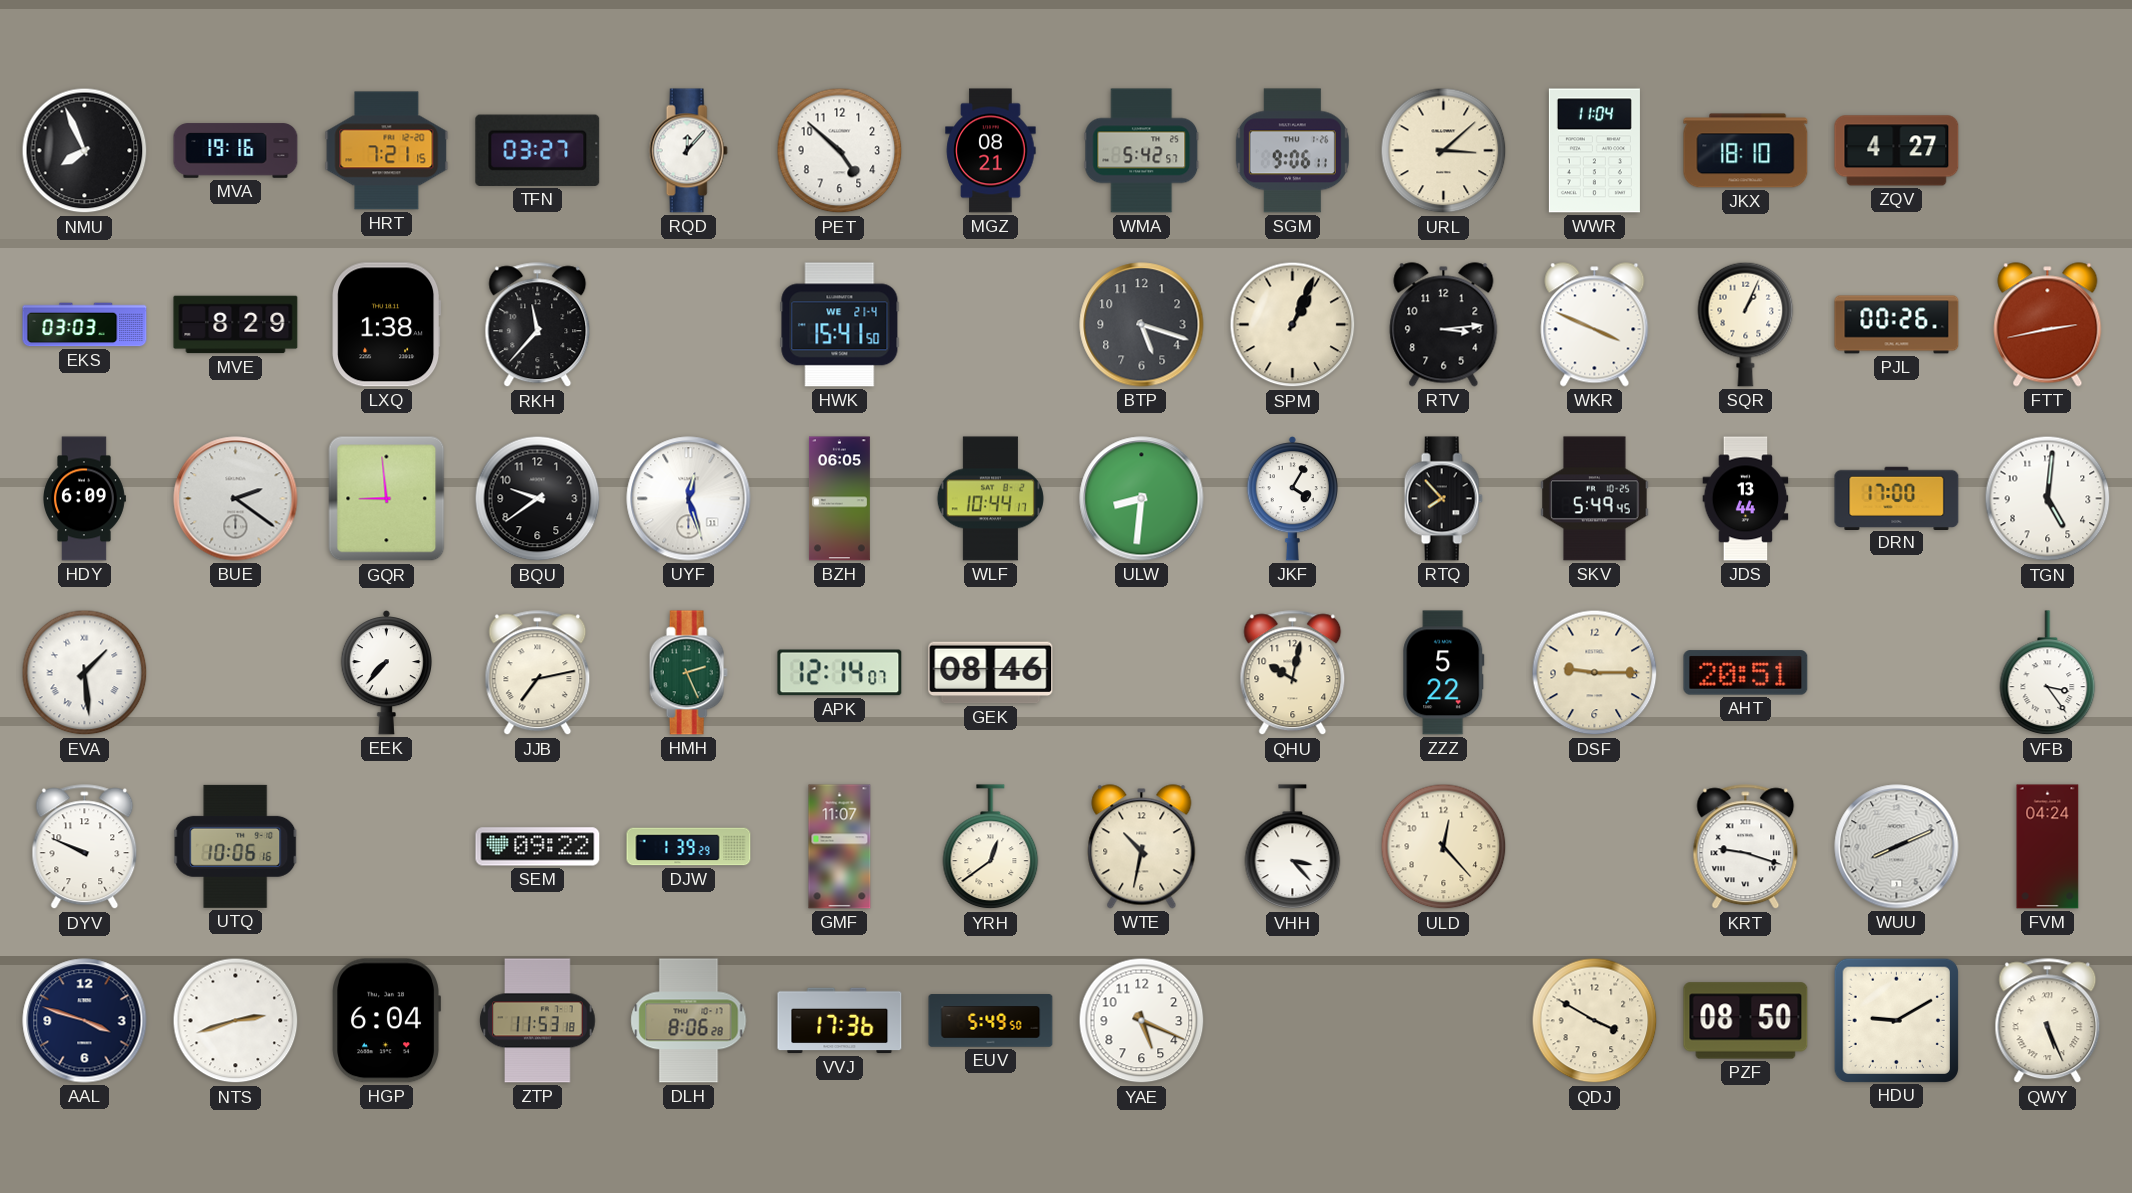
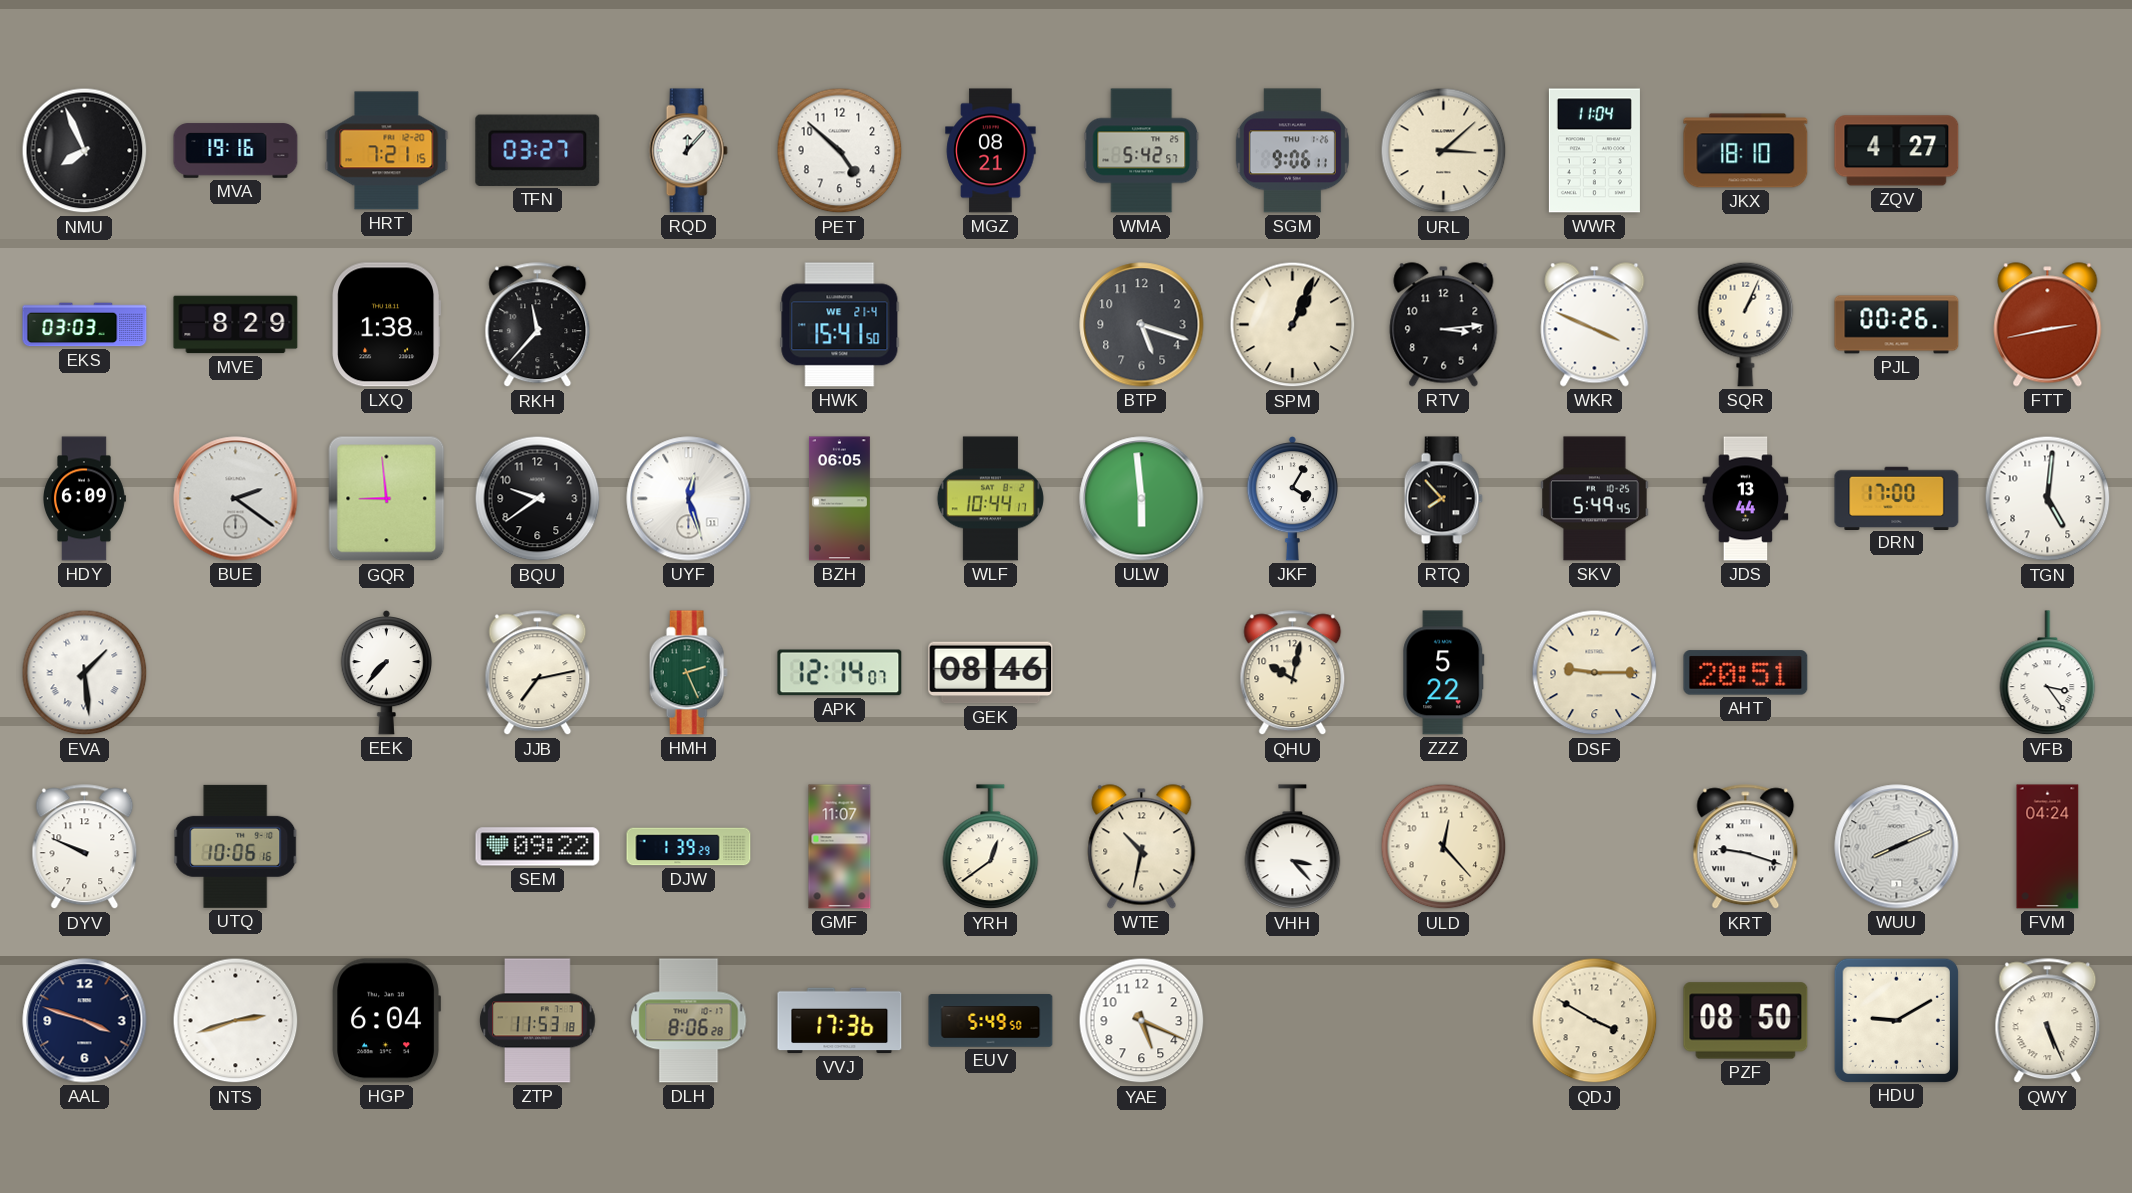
ULW: 8:31 -> 5:59
